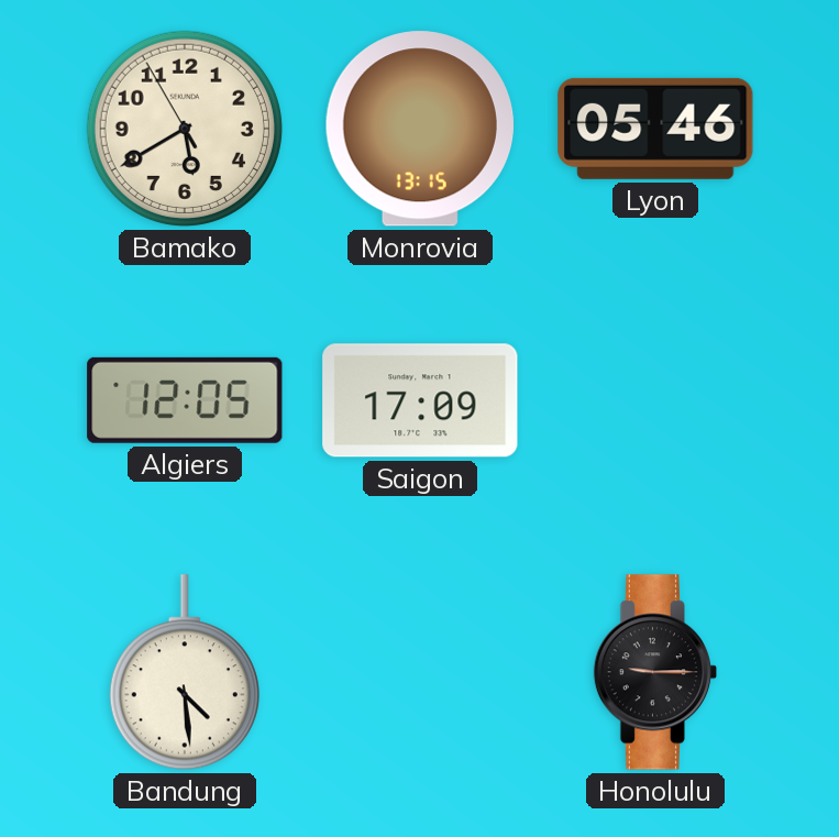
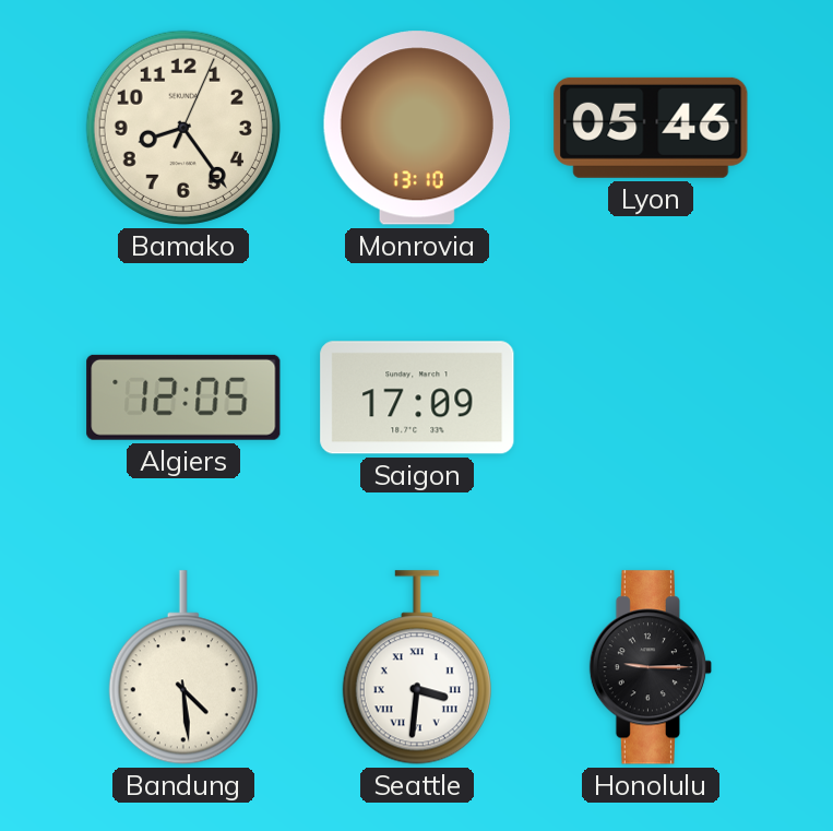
Bamako: 5:39 -> 8:24
Monrovia: 13:15 -> 13:10
Seattle: none -> 3:31
